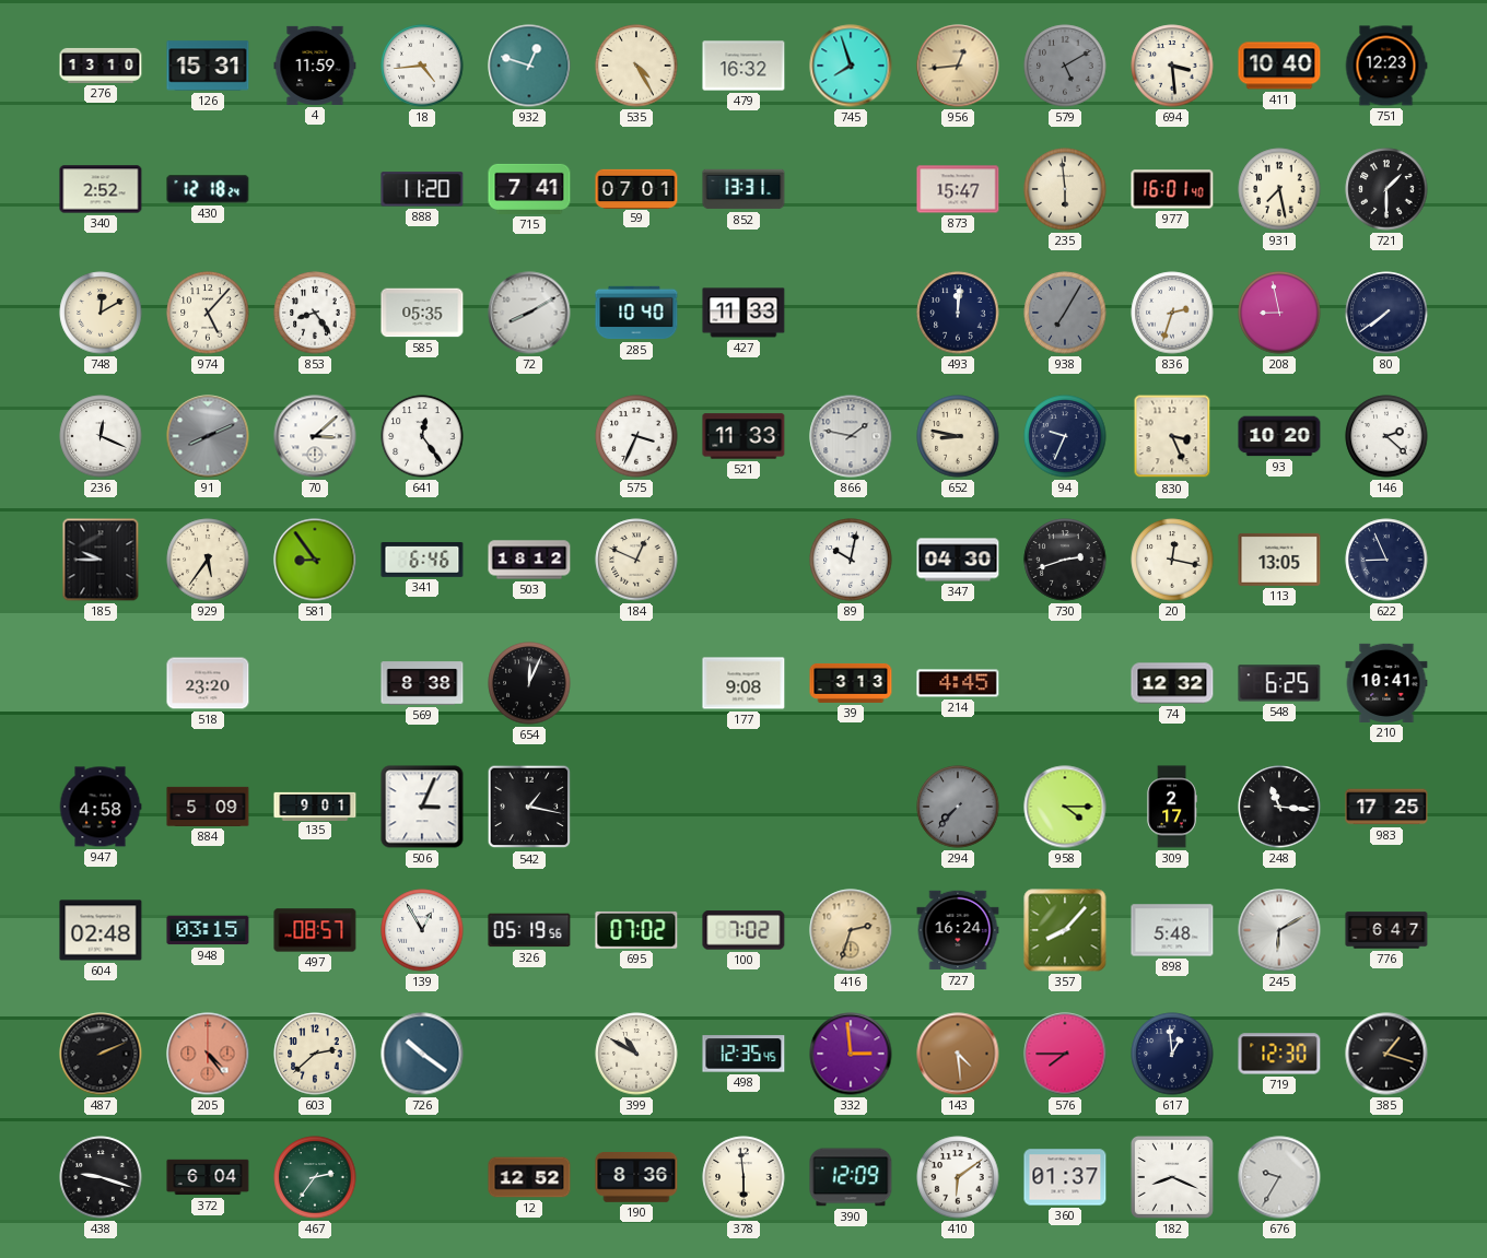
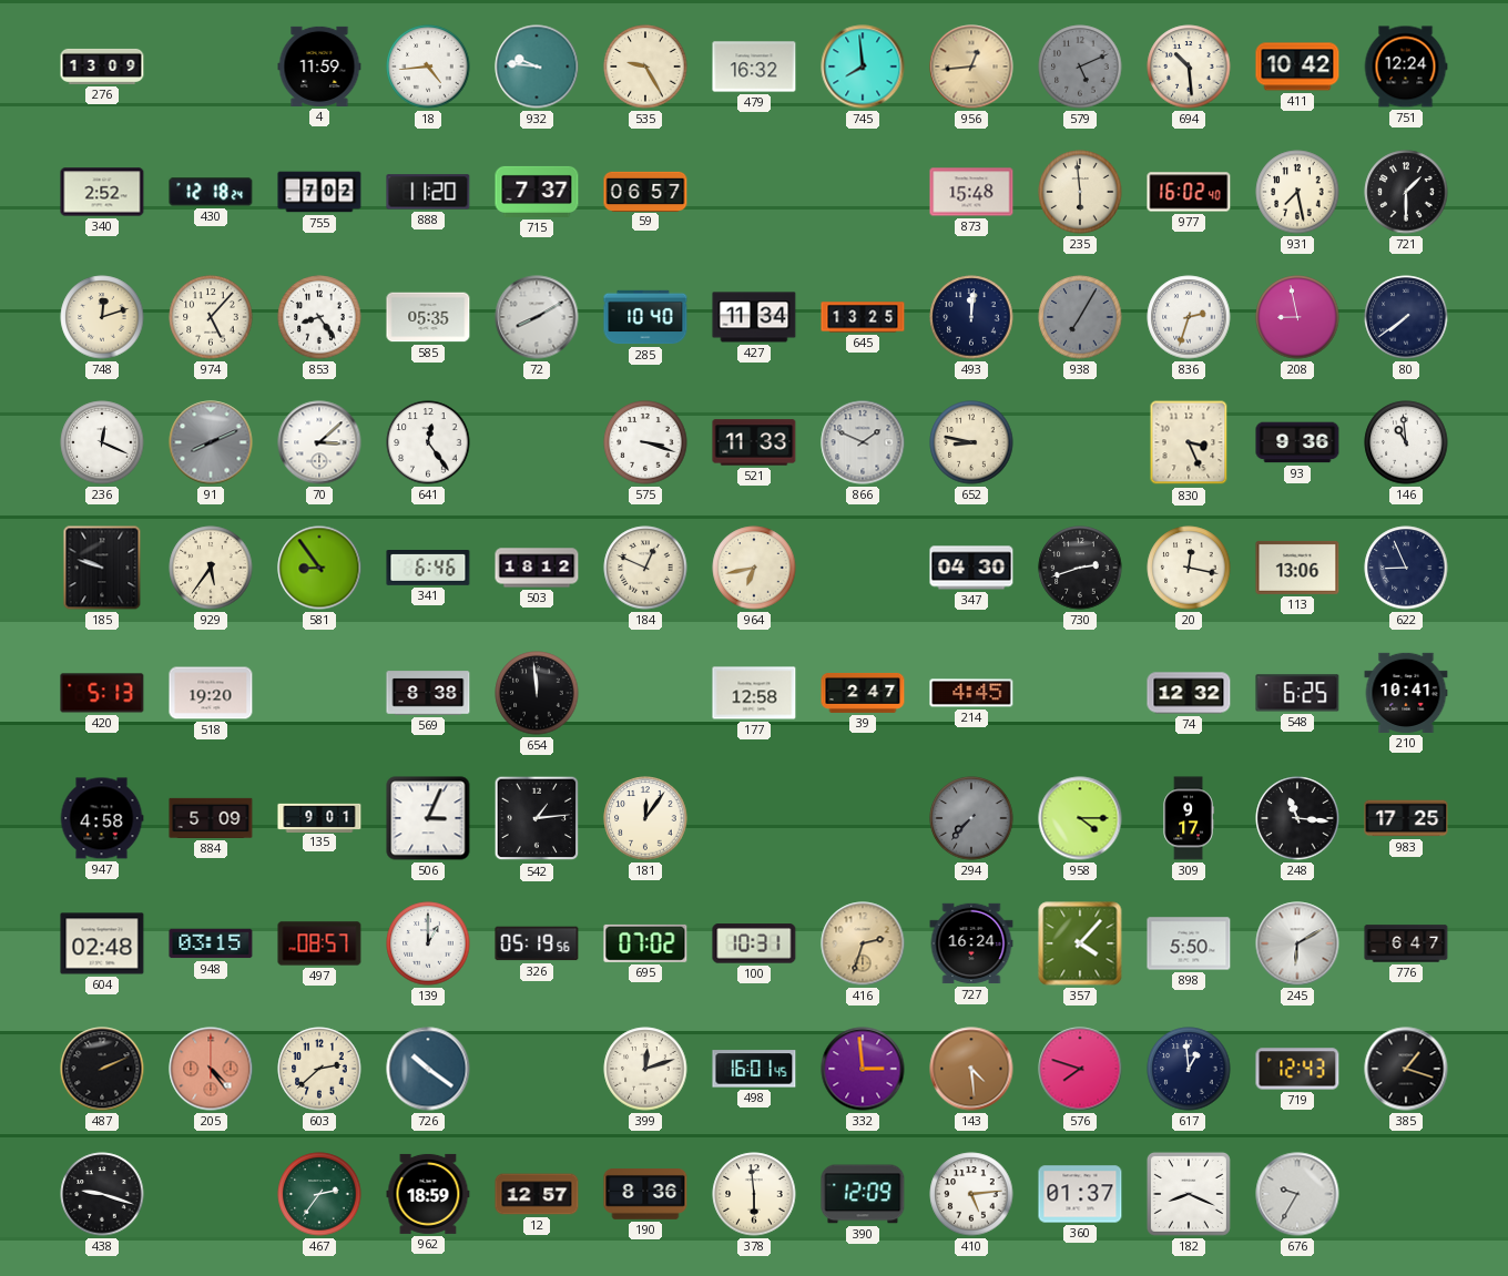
276: 13:10 -> 13:09
126: 15:31 -> none
932: 12:48 -> 9:46
535: 4:25 -> 9:25
745: 7:57 -> 7:59
579: 5:10 -> 5:11
694: 3:29 -> 10:29
411: 10:40 -> 10:42
751: 12:23 -> 12:24
755: none -> 7:02
715: 7:41 -> 7:37
59: 07:01 -> 06:57
852: 13:31 -> none
873: 15:47 -> 15:48
977: 16:01 -> 16:02
748: 12:10 -> 12:12
427: 11:33 -> 11:34
645: none -> 13:25
575: 3:34 -> 3:18
866: 1:47 -> 1:49
94: 9:34 -> none
93: 10:20 -> 9:36
146: 2:22 -> 10:59
185: 9:45 -> 9:48
964: none -> 6:43
89: 10:02 -> none
113: 13:05 -> 13:06
420: none -> 5:13
518: 23:20 -> 19:20
654: 12:04 -> 11:59
177: 9:08 -> 12:58
39: 3:13 -> 2:47
542: 1:17 -> 1:14
181: none -> 12:06
309: 2:17 -> 9:17
139: 12:55 -> 1:00
100: 7:02 -> 10:31
357: 8:07 -> 4:07
898: 5:48 -> 5:50
399: 10:50 -> 12:12
498: 12:35 -> 16:01
576: 7:45 -> 7:48
719: 12:30 -> 12:43
372: 6:04 -> none
962: none -> 18:59
12: 12:52 -> 12:57
410: 6:09 -> 5:14
